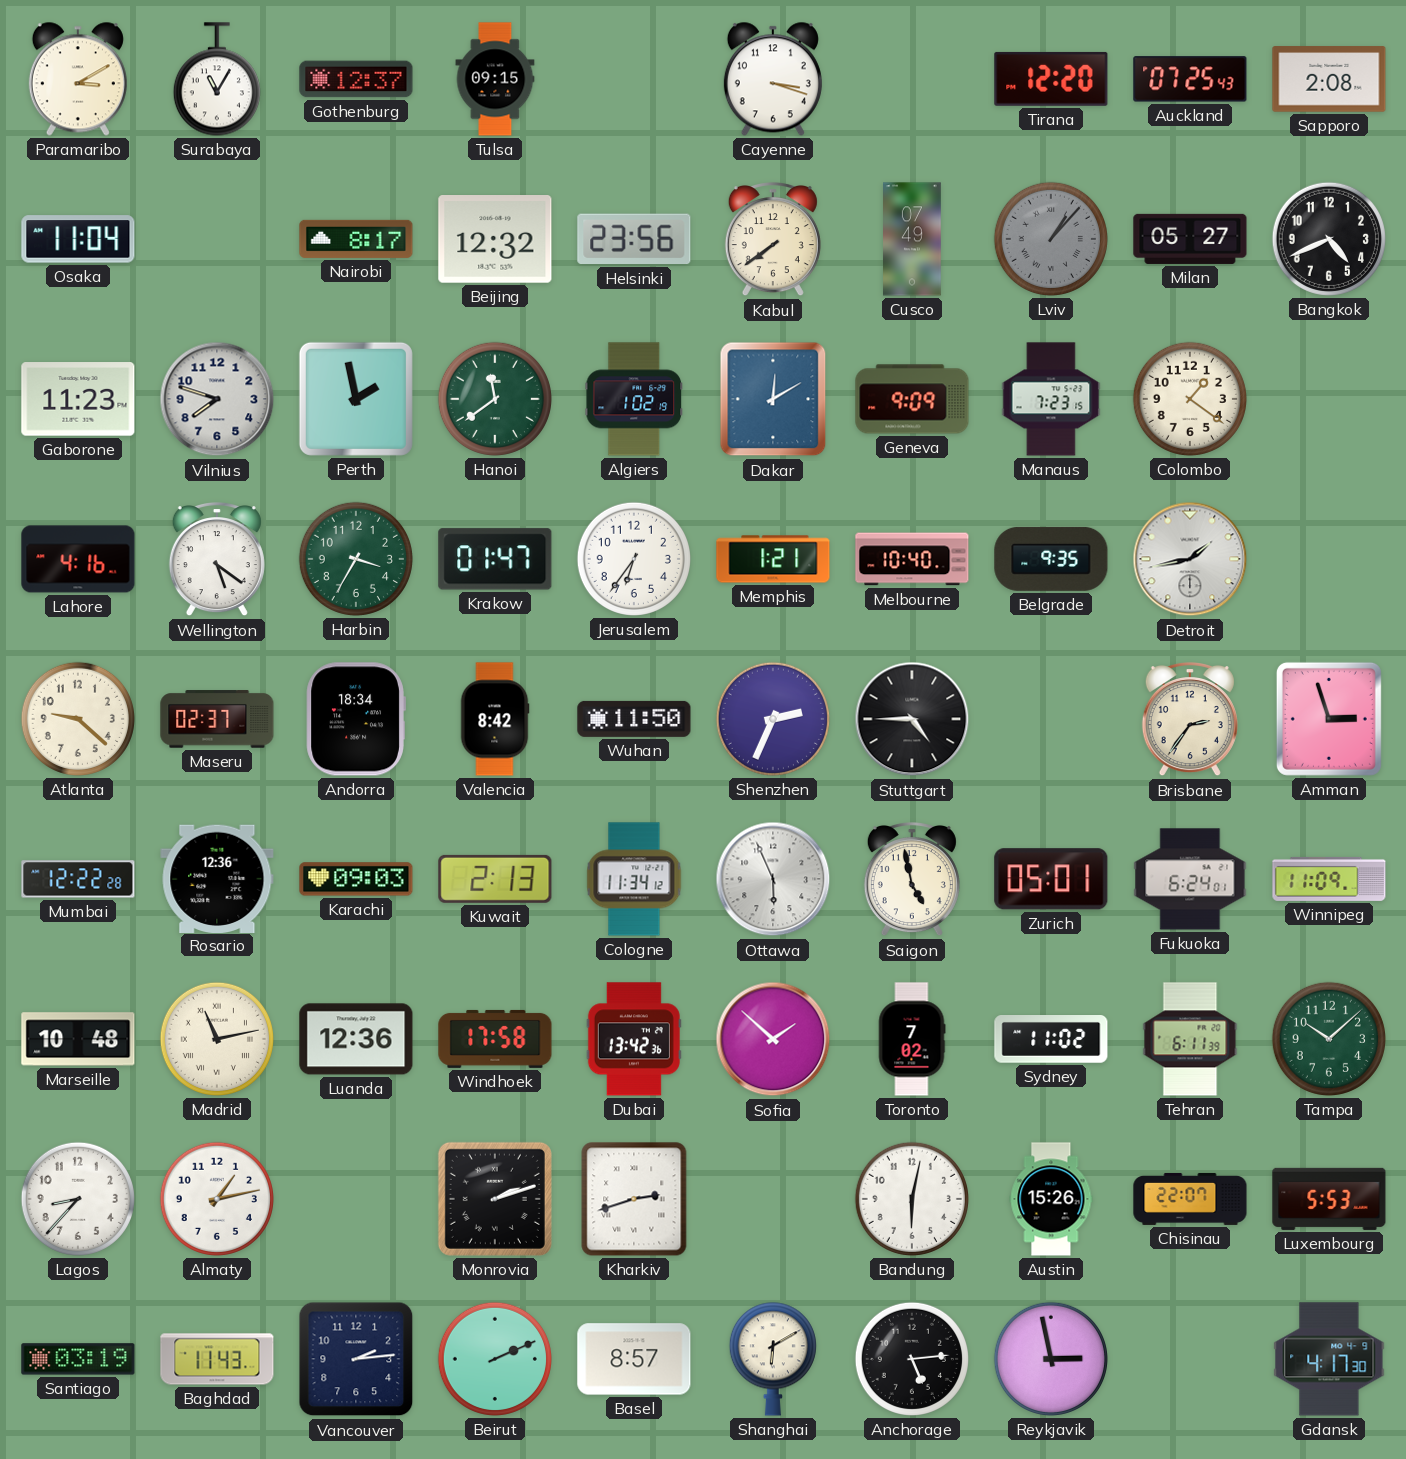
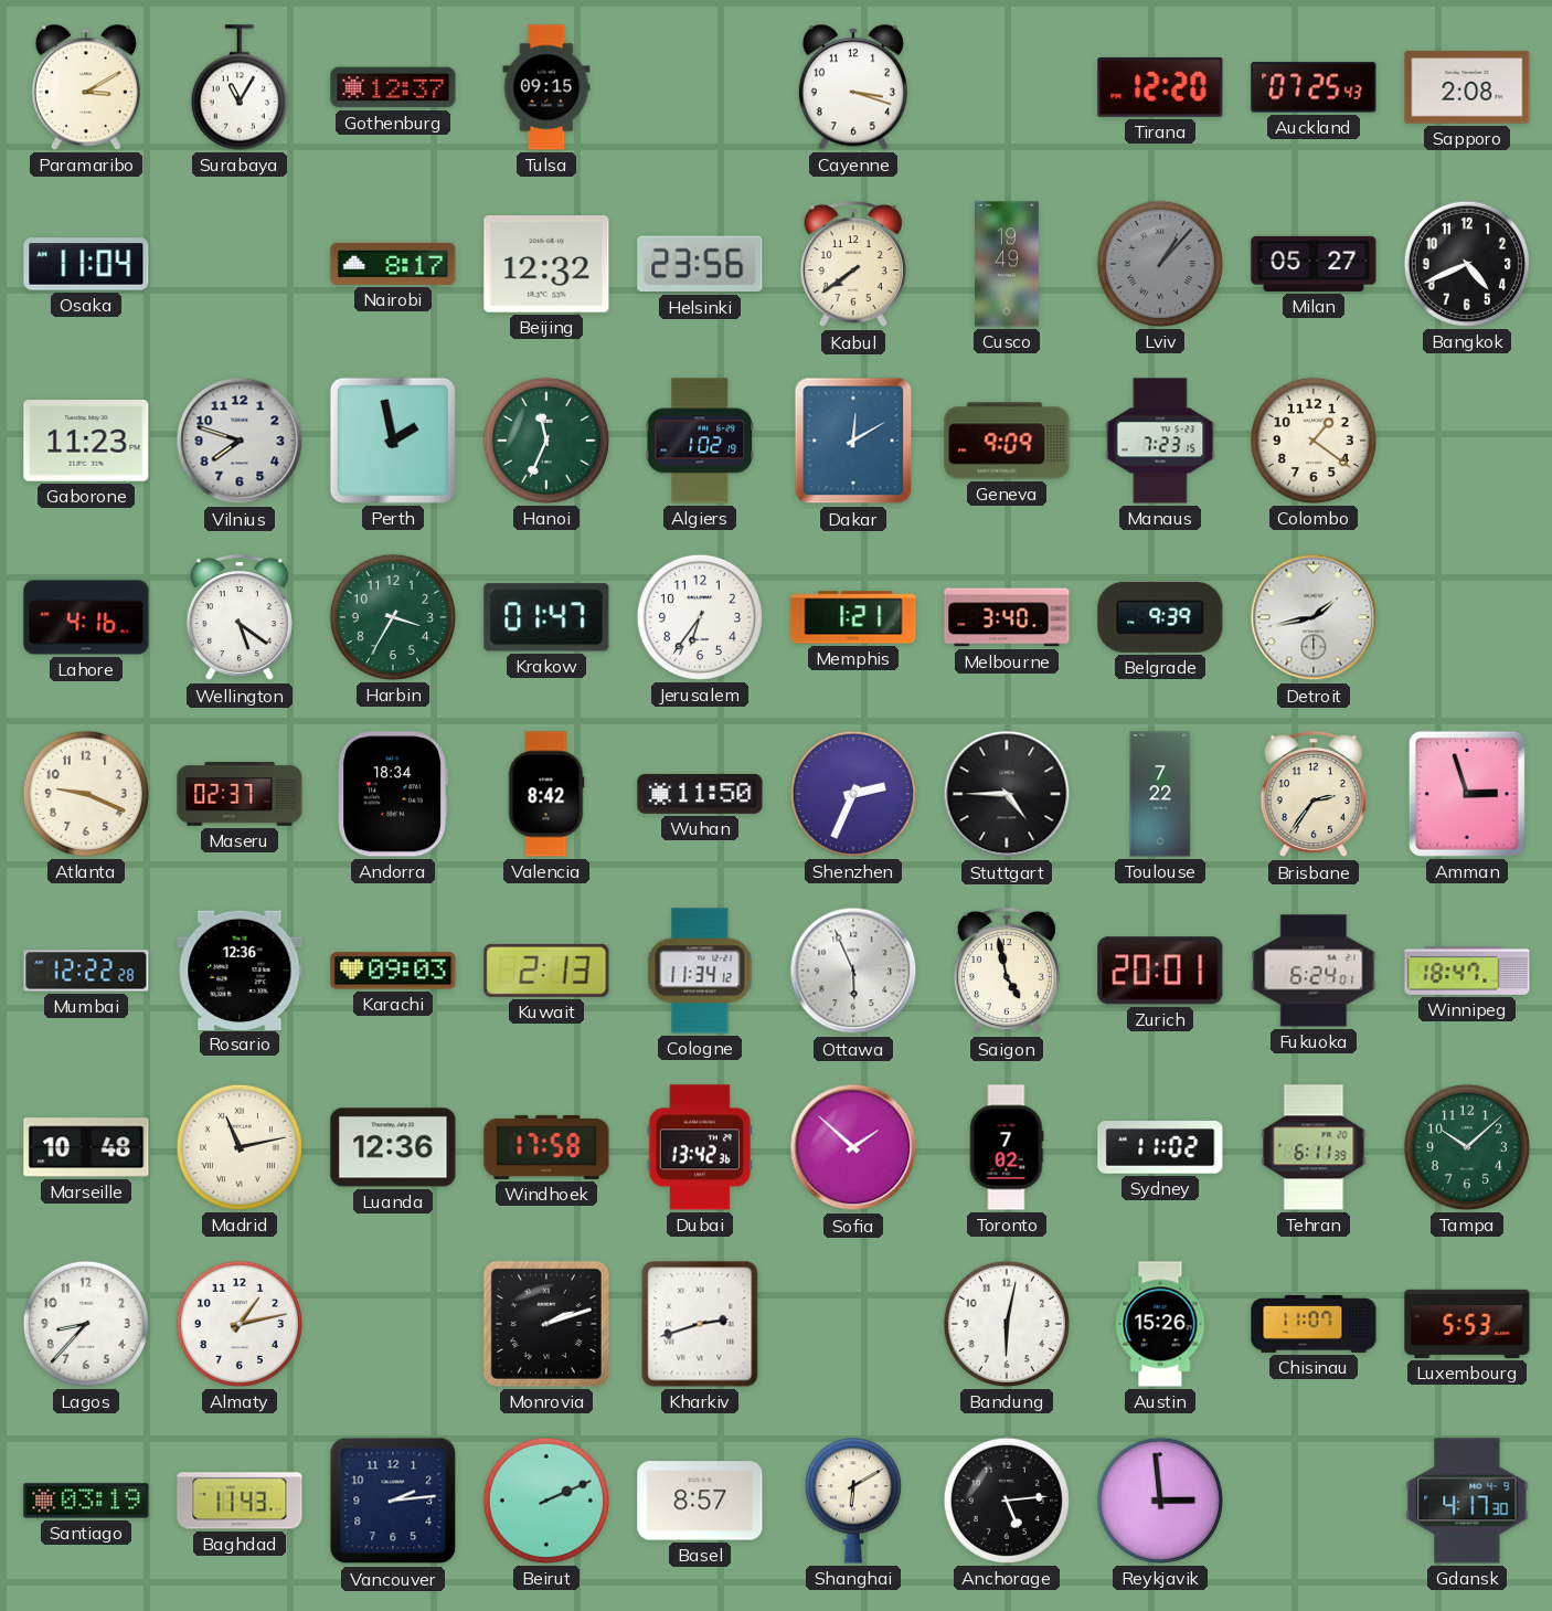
Cusco: 07:49 -> 19:49
Hanoi: 11:39 -> 11:34
Melbourne: 10:40 -> 3:40
Belgrade: 9:35 -> 9:39
Atlanta: 9:22 -> 9:19
Toulouse: none -> 7:22
Zurich: 05:01 -> 20:01
Winnipeg: 11:09 -> 18:47
Chisinau: 22:07 -> 11:07
Reykjavik: 2:58 -> 2:59
